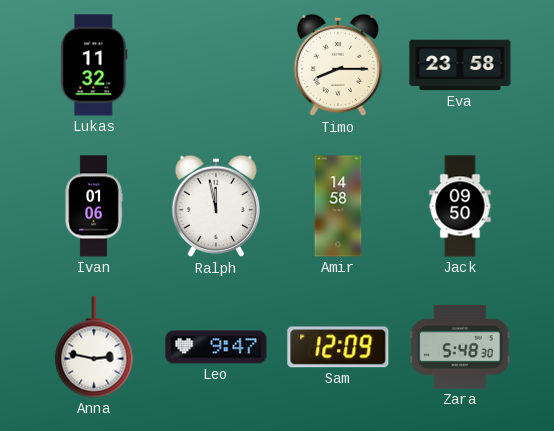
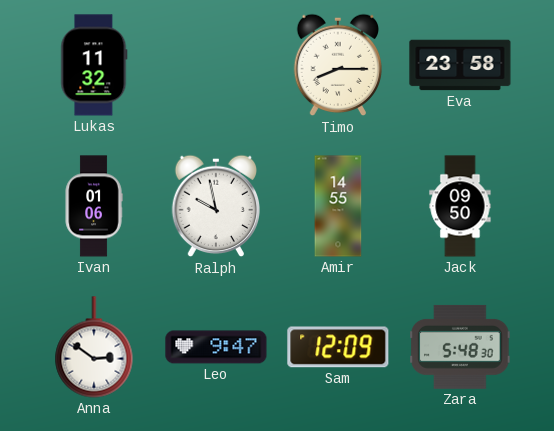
Ralph: 11:58 -> 9:58
Amir: 14:58 -> 14:55
Anna: 2:47 -> 2:51
